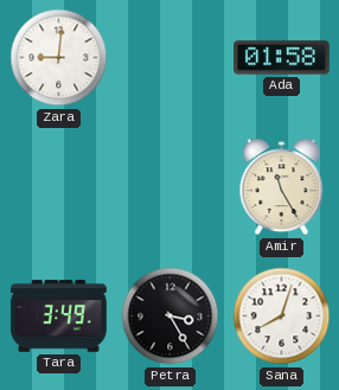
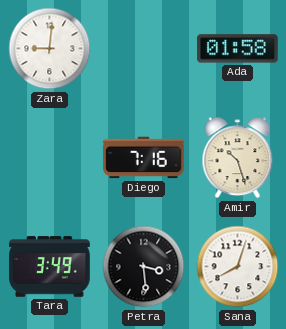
Diego: none -> 7:16
Amir: 11:25 -> 10:27
Petra: 3:25 -> 3:29
